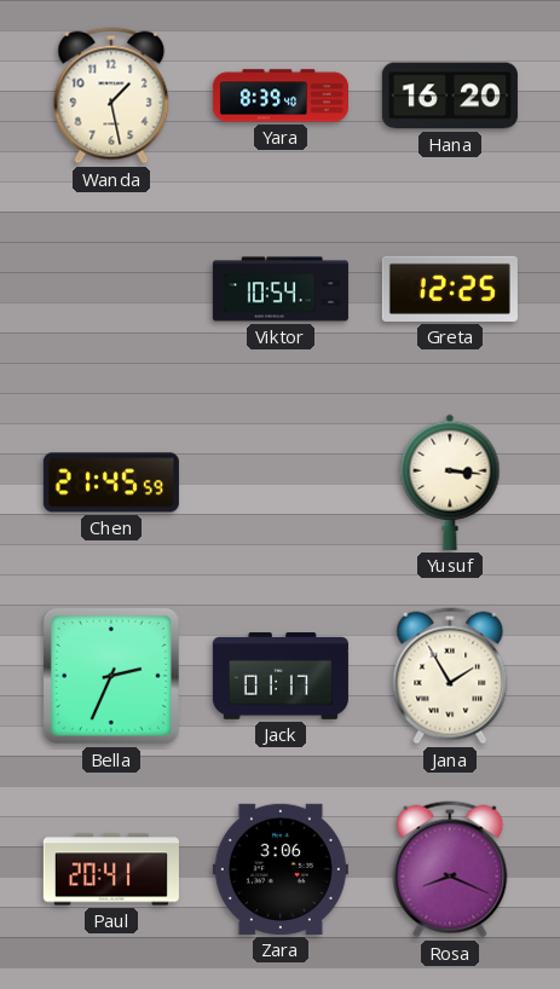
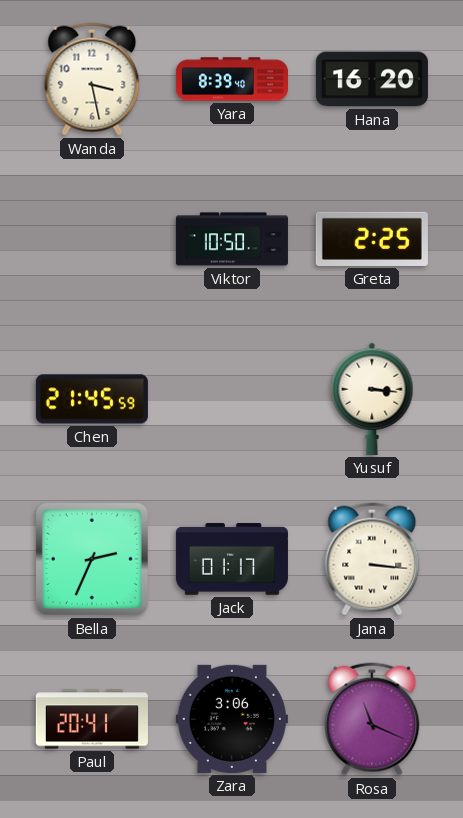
Wanda: 1:28 -> 3:28
Viktor: 10:54 -> 10:50
Greta: 12:25 -> 2:25
Jana: 1:55 -> 3:16
Rosa: 8:19 -> 11:19
